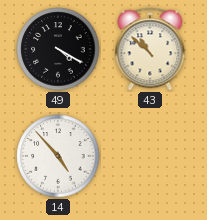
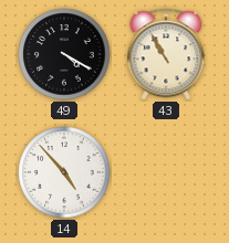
43: 10:52 -> 10:55
